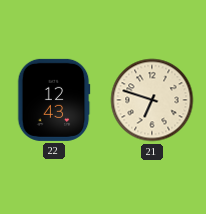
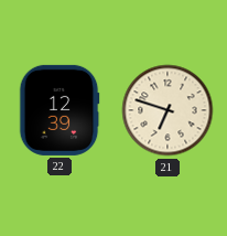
22: 12:43 -> 12:39
